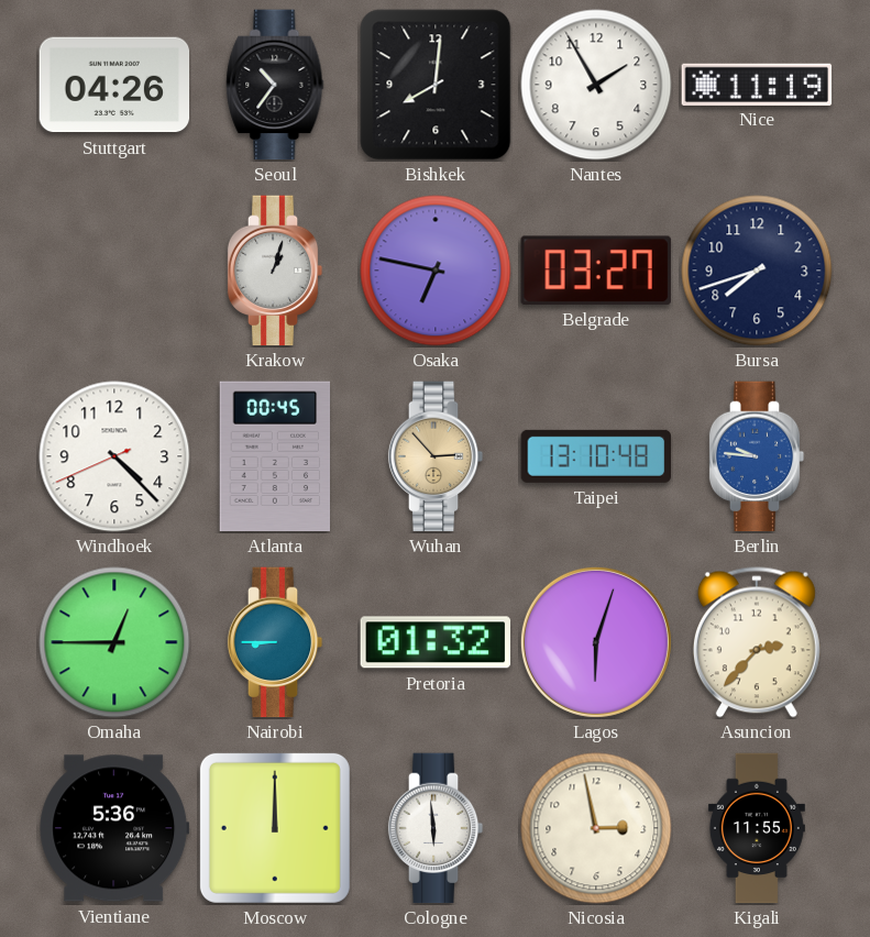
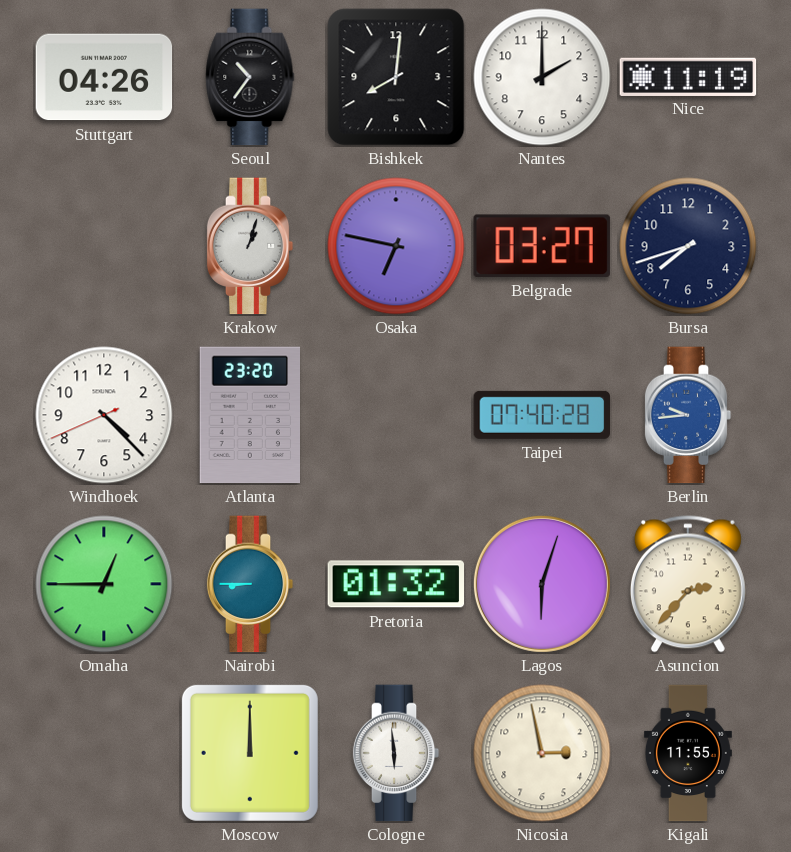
Nantes: 1:55 -> 2:00
Atlanta: 00:45 -> 23:20
Wuhan: 2:53 -> none
Taipei: 13:10 -> 07:40
Berlin: 9:46 -> 9:44
Vientiane: 5:36 -> none
